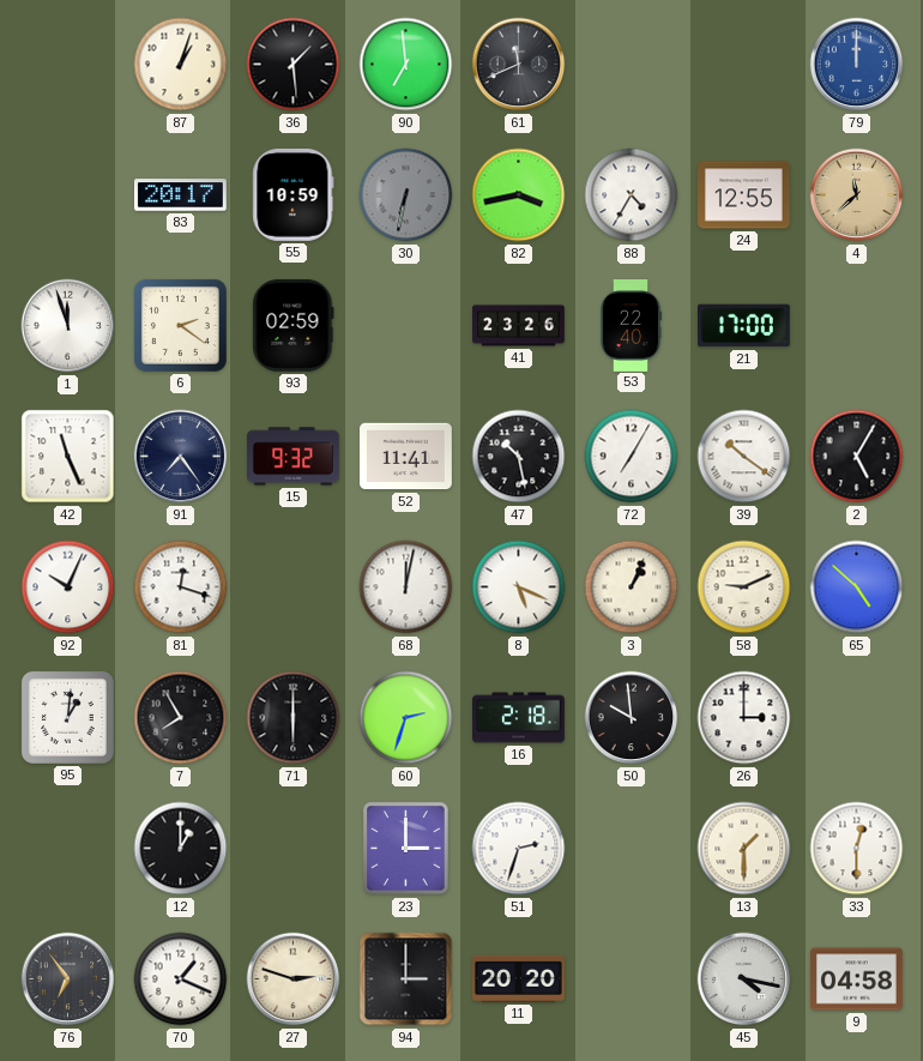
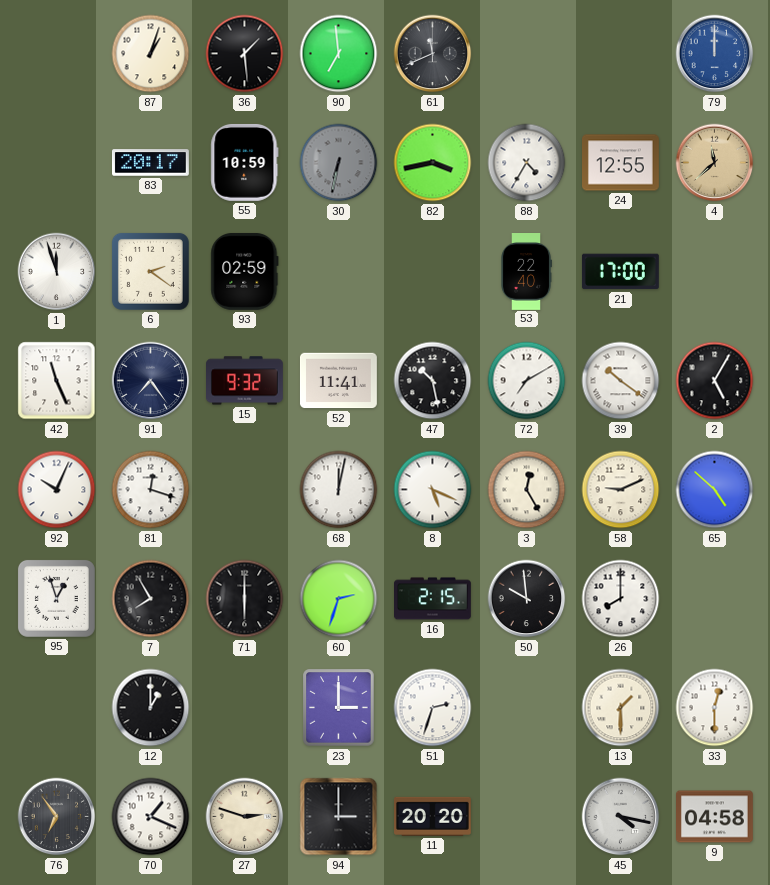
41: 23:26 -> none
72: 7:05 -> 7:10
3: 1:04 -> 12:25
95: 1:01 -> 12:57
16: 2:18 -> 2:15
26: 3:00 -> 8:00
